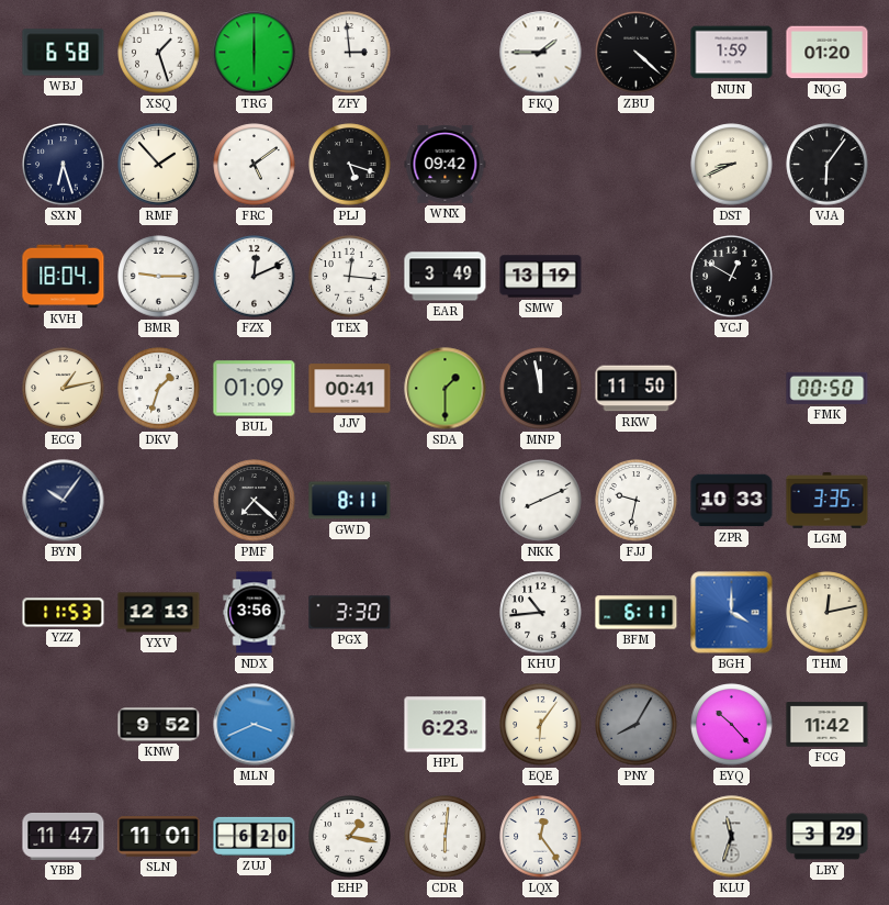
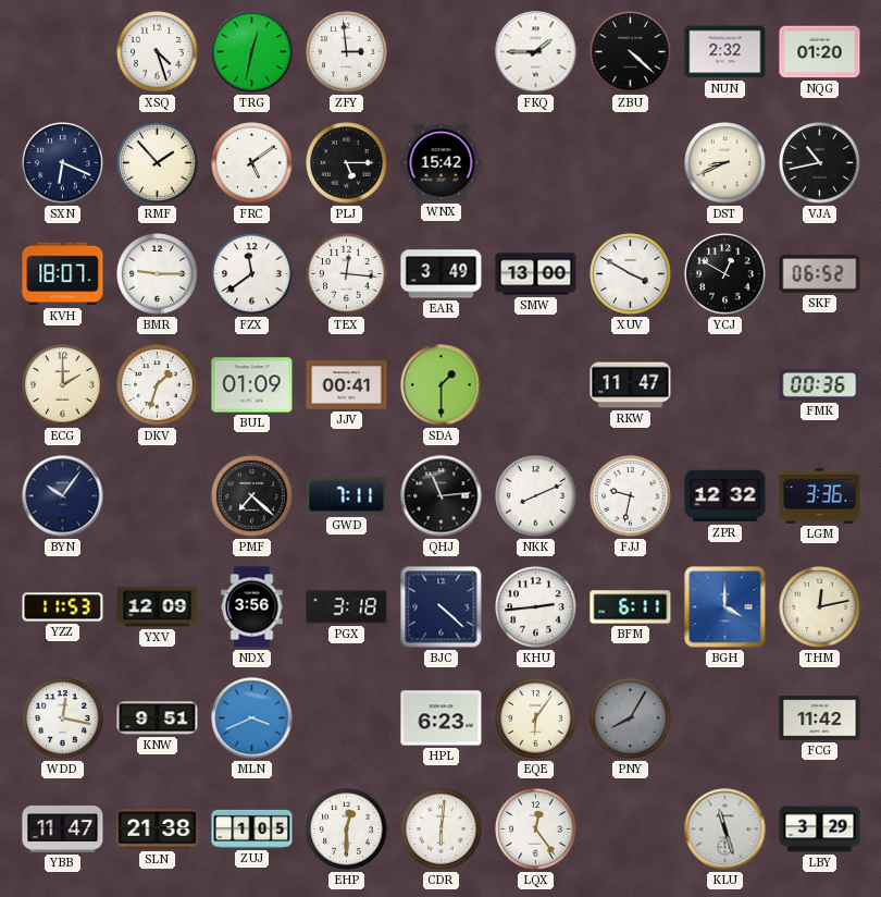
WBJ: 6:58 -> none
XSQ: 1:27 -> 4:27
TRG: 6:00 -> 12:32
NUN: 1:59 -> 2:32
SXN: 6:27 -> 6:19
PLJ: 5:18 -> 5:15
WNX: 09:42 -> 15:42
VJA: 6:06 -> 10:43
KVH: 18:04 -> 18:07
FZX: 12:11 -> 11:39
SMW: 13:19 -> 13:00
XUV: none -> 3:50
SKF: none -> 06:52
ECG: 1:13 -> 2:00
MNP: 11:58 -> none
RKW: 11:50 -> 11:47
FMK: 00:50 -> 00:36
GWD: 8:11 -> 7:11
QHJ: none -> 11:14
ZPR: 10:33 -> 12:32
LGM: 3:35 -> 3:36
YXV: 12:13 -> 12:09
PGX: 3:30 -> 3:18
BJC: none -> 4:22
KHU: 10:44 -> 2:44
WDD: none -> 12:17
KNW: 9:52 -> 9:51
EYQ: 10:23 -> none
SLN: 11:01 -> 21:38
ZUJ: 6:20 -> 1:05
EHP: 1:17 -> 12:30
KLU: 11:33 -> 11:27
